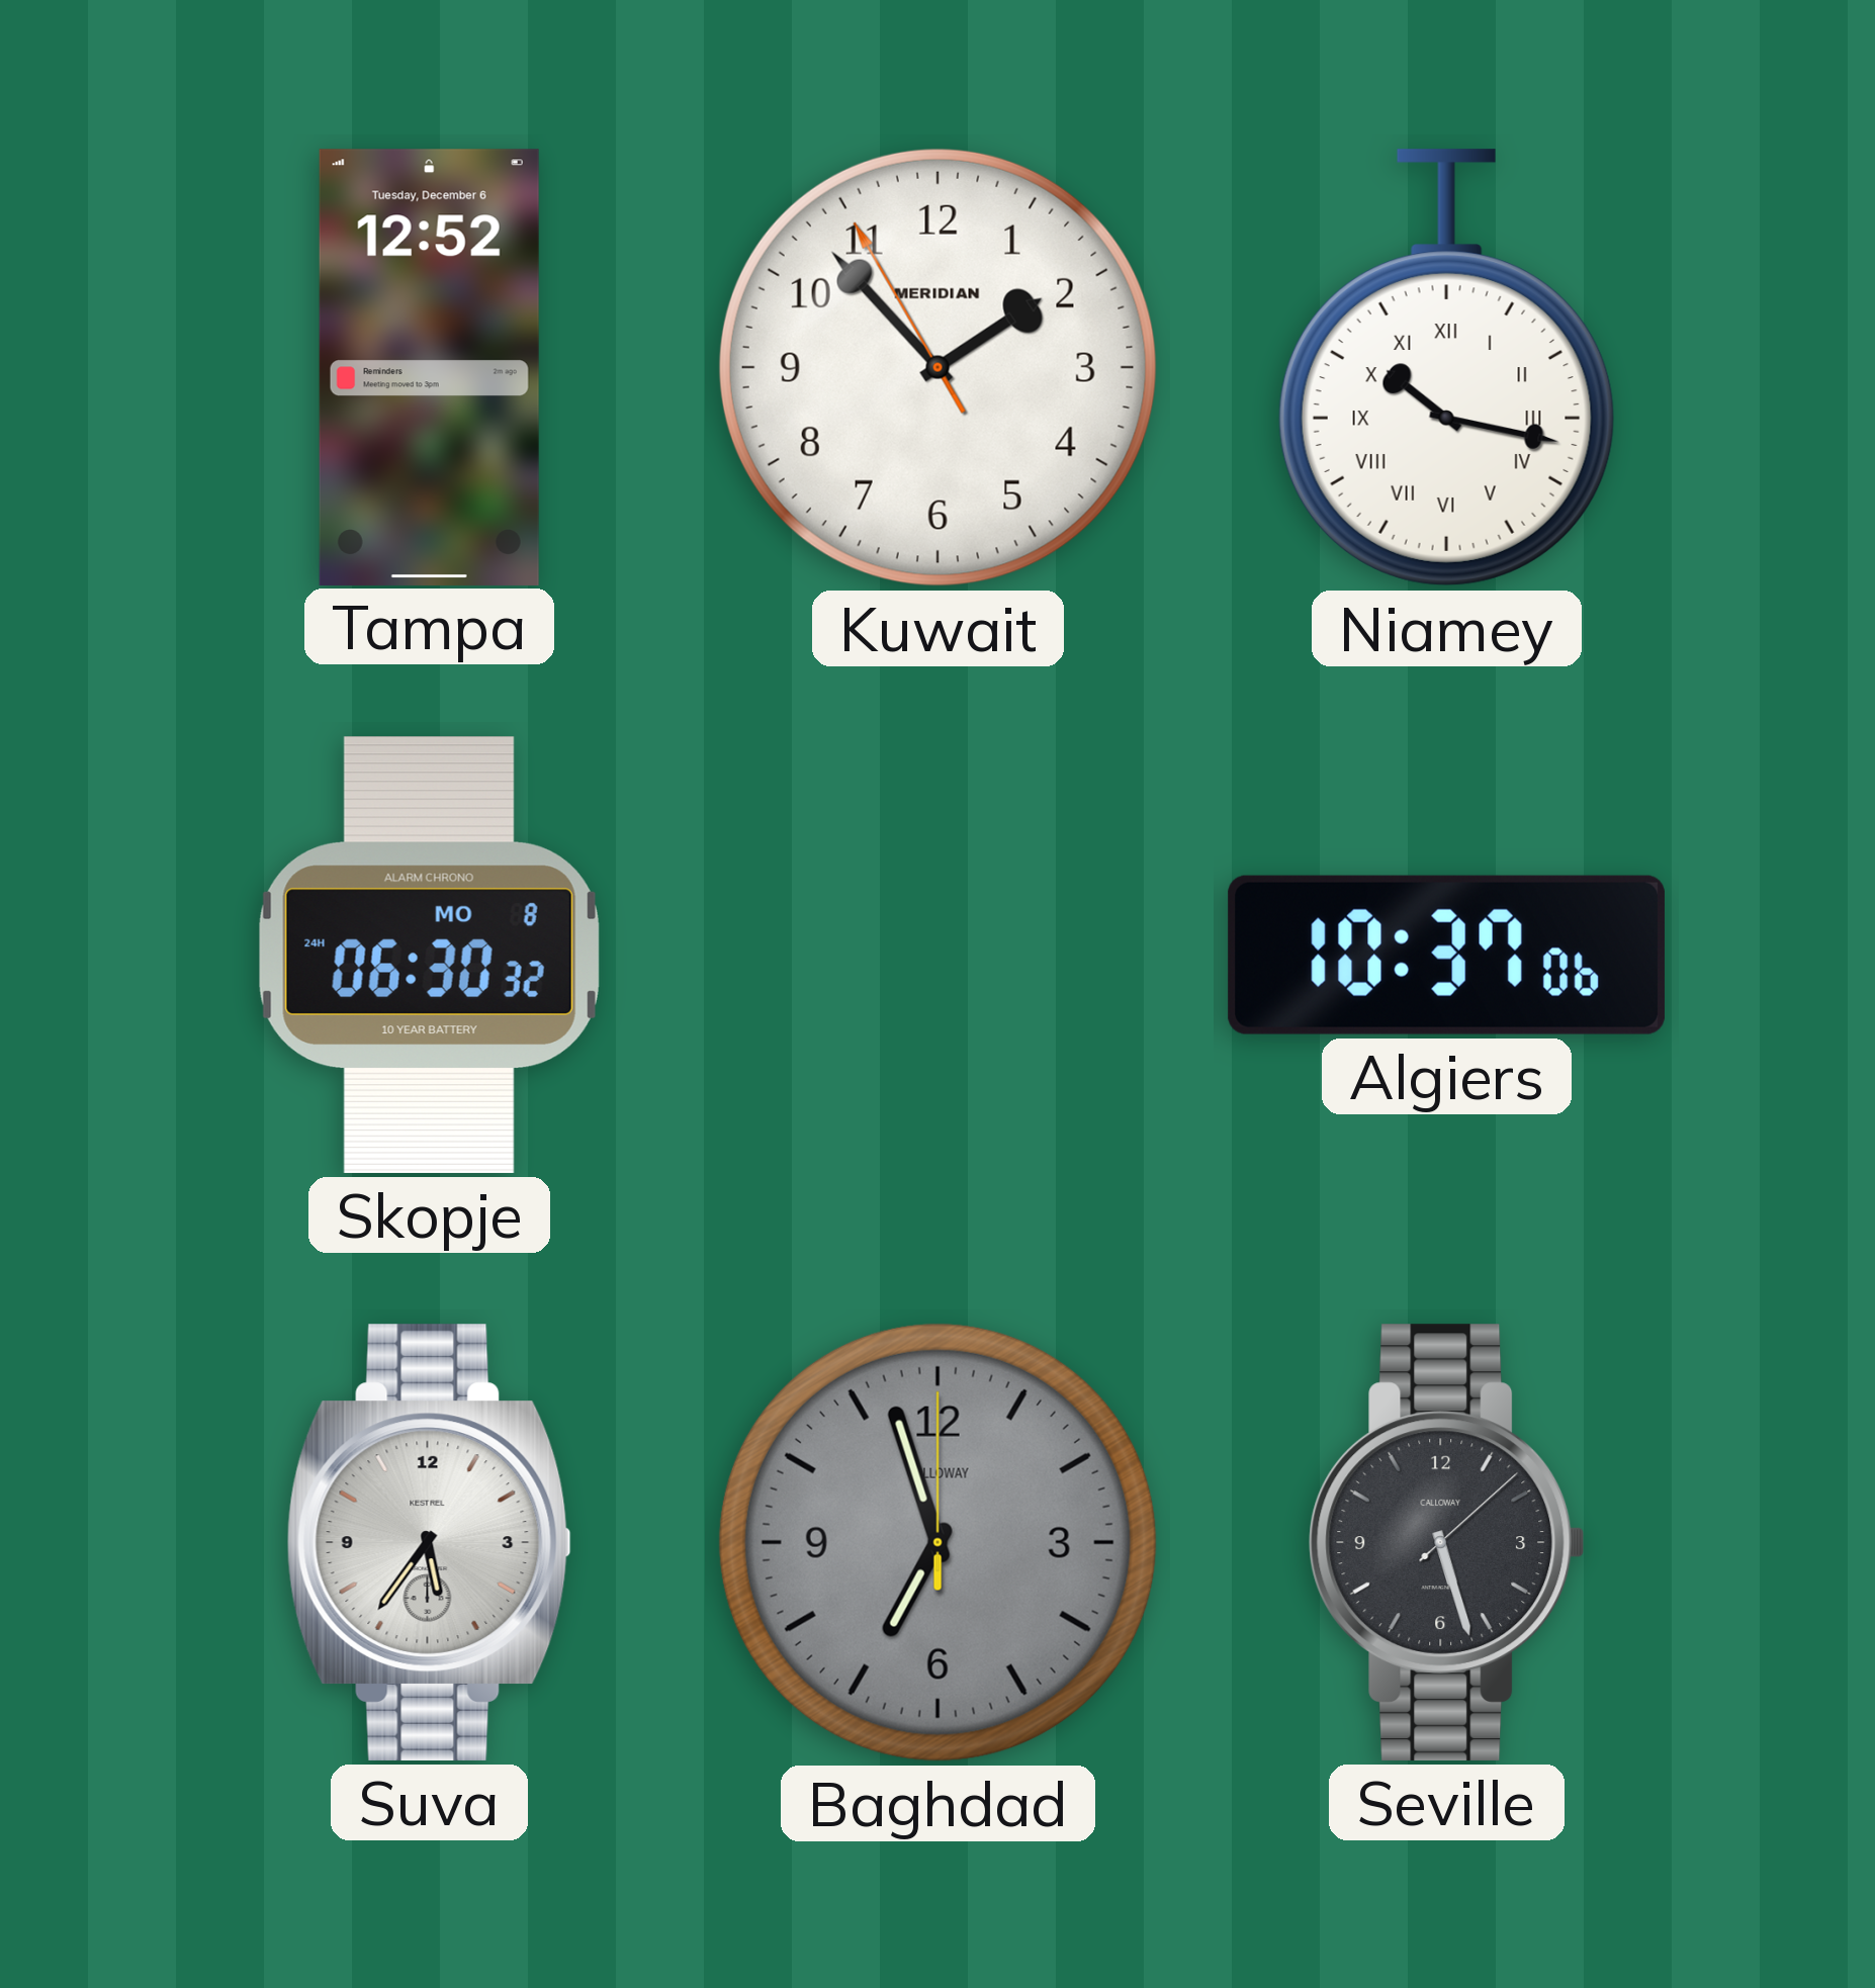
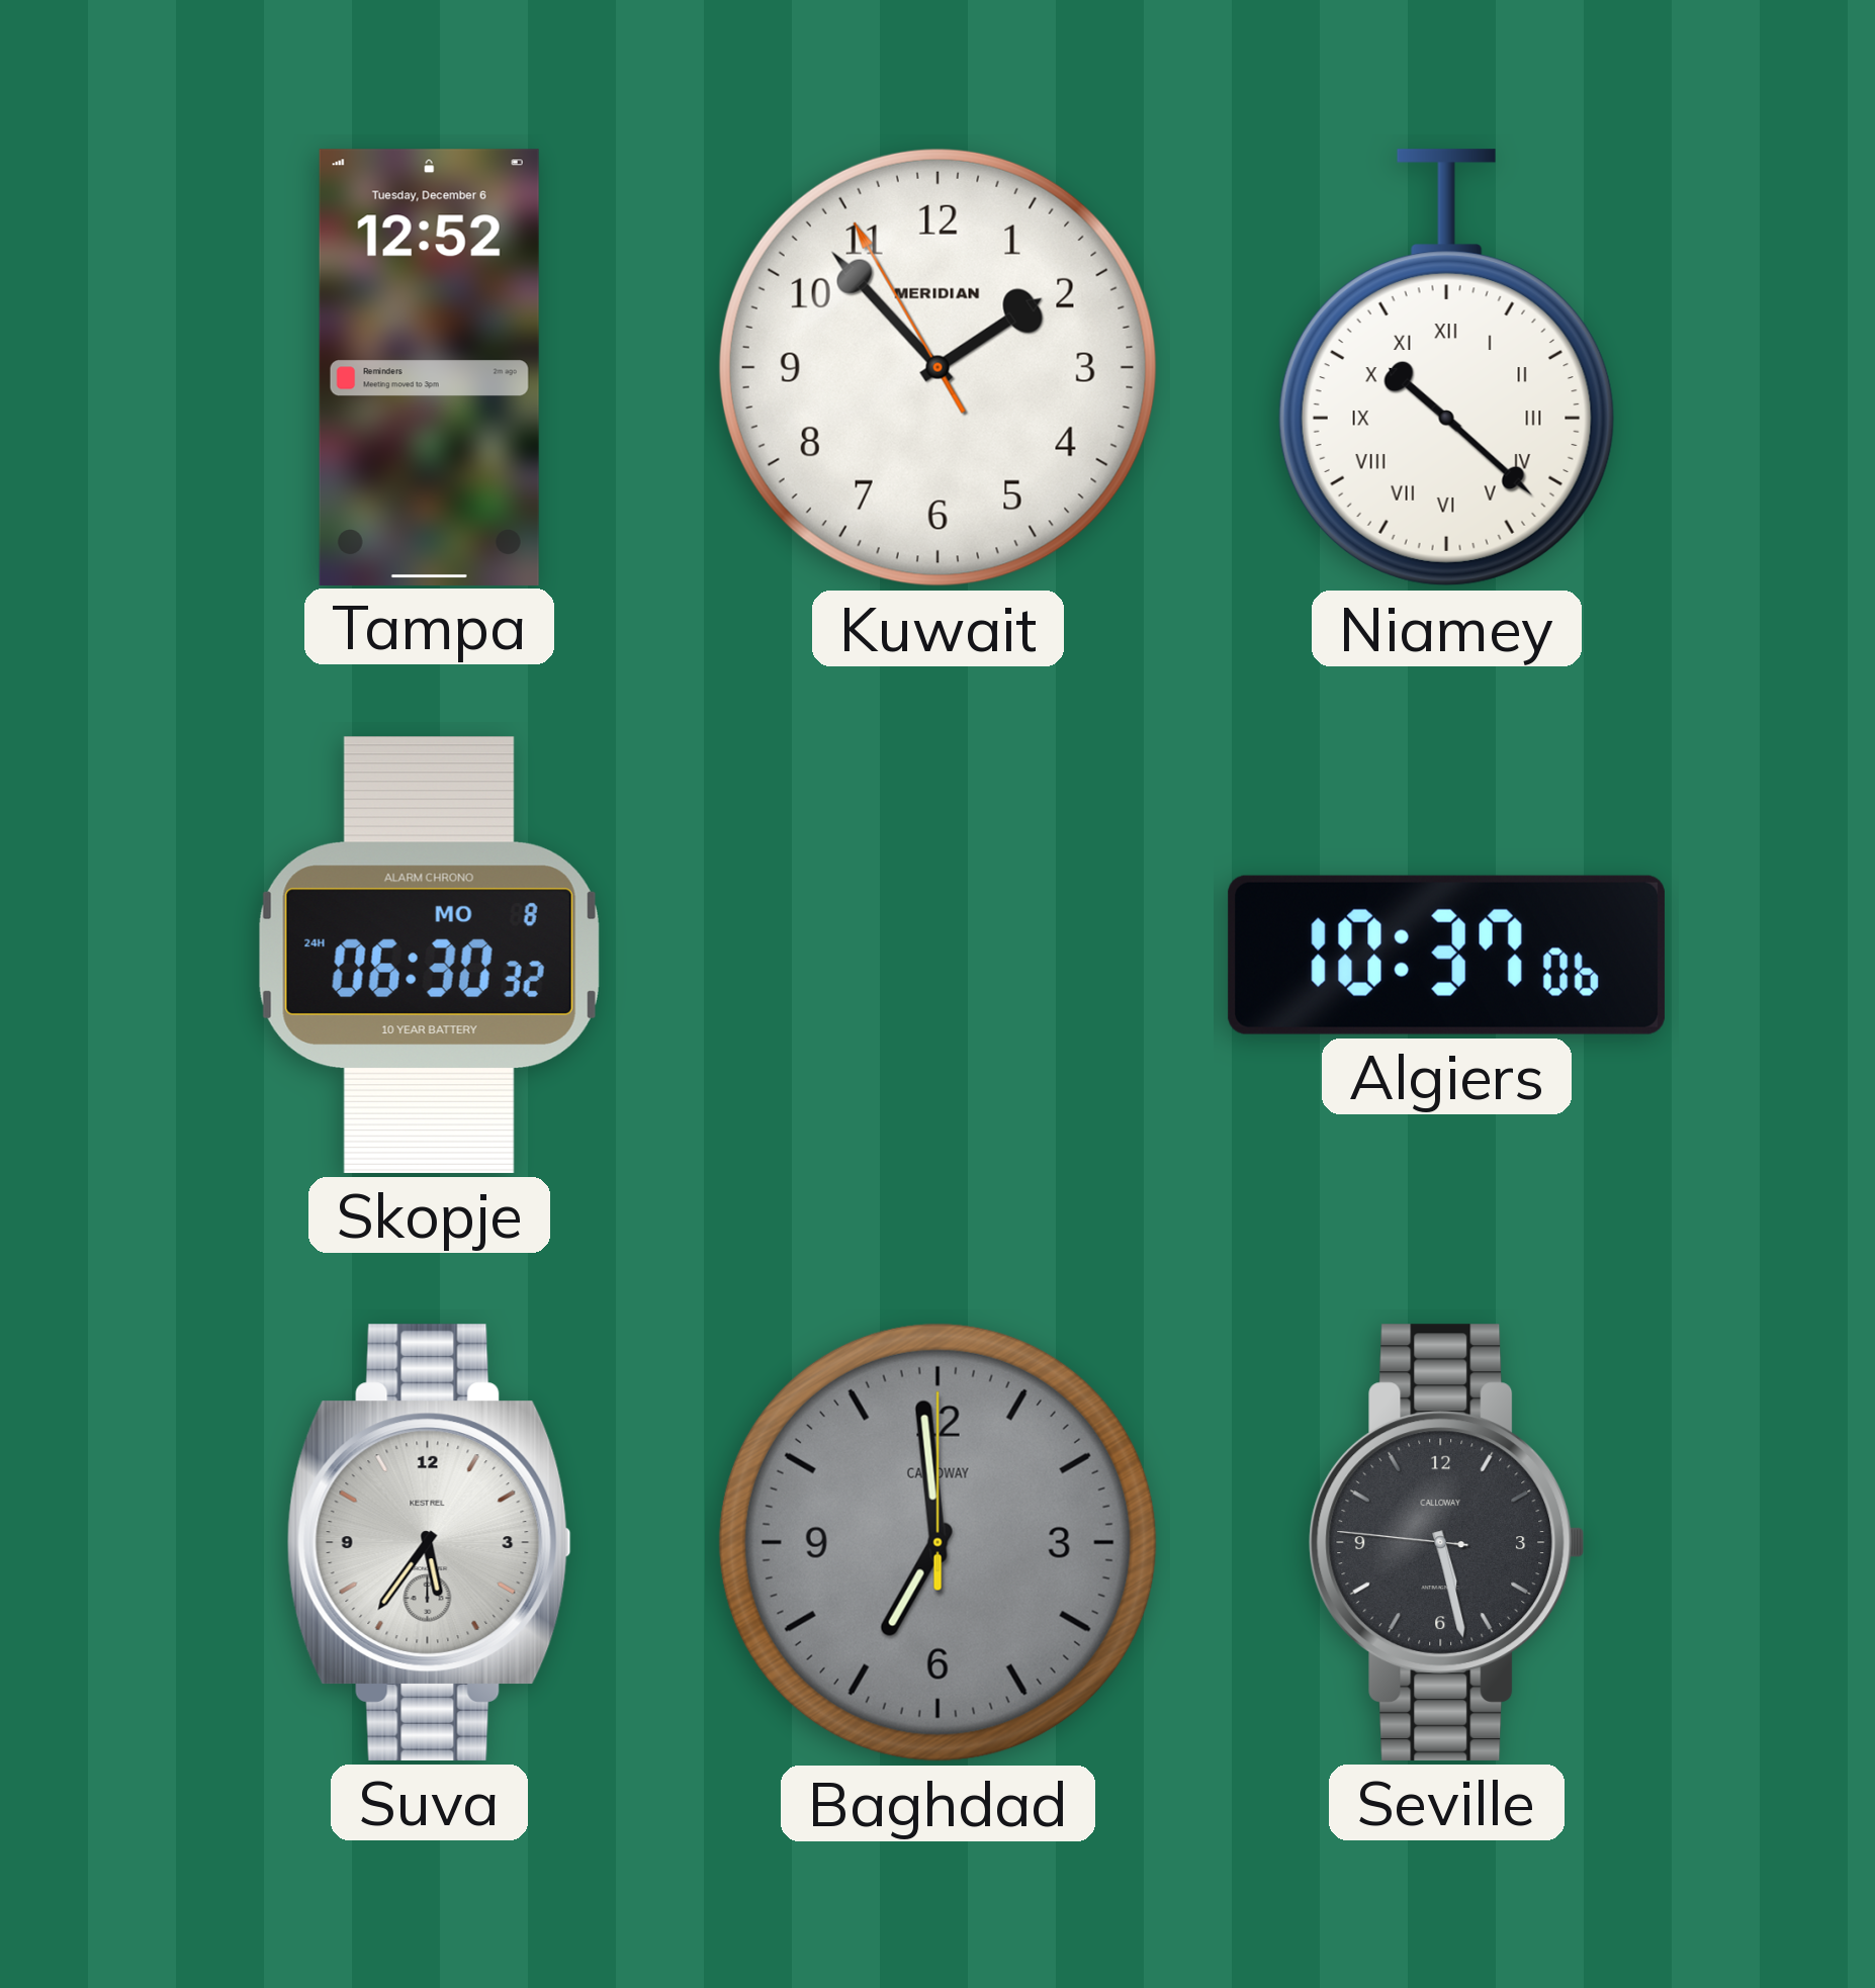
Niamey: 10:17 -> 10:22
Baghdad: 6:57 -> 6:59
Seville: 5:27:08 -> 5:27:46
